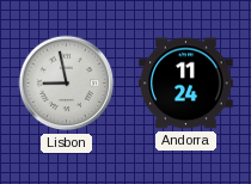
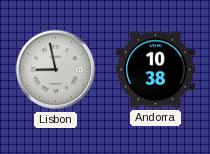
Andorra: 11:24 -> 10:38
